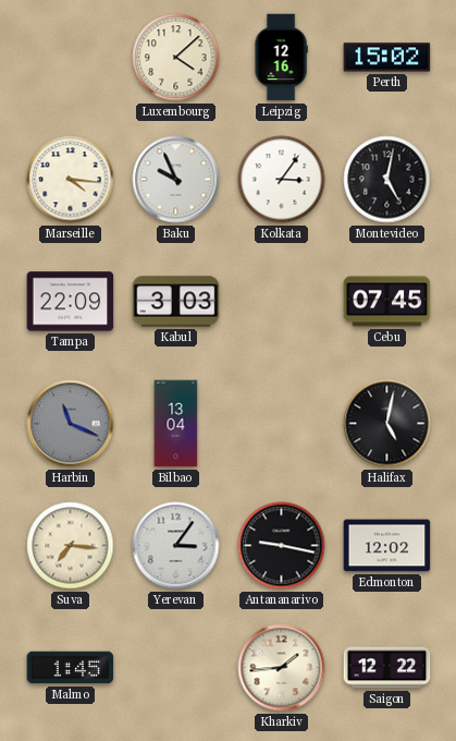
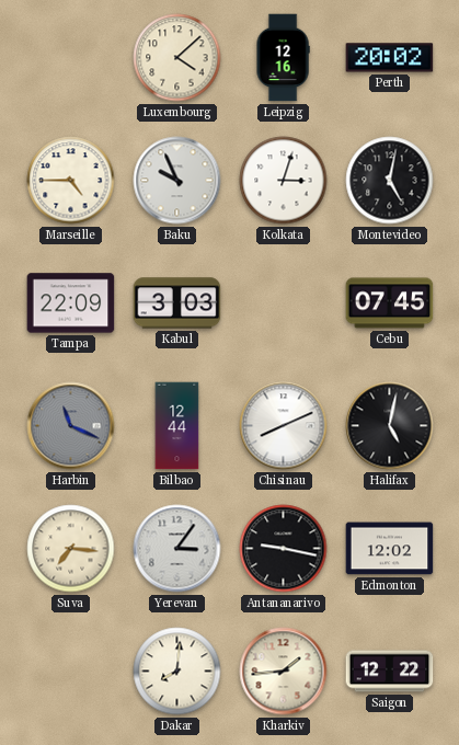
Perth: 15:02 -> 20:02
Marseille: 4:16 -> 4:45
Kolkata: 3:06 -> 3:03
Bilbao: 13:04 -> 12:44
Chisinau: none -> 8:11
Malmo: 1:45 -> none
Dakar: none -> 8:01
